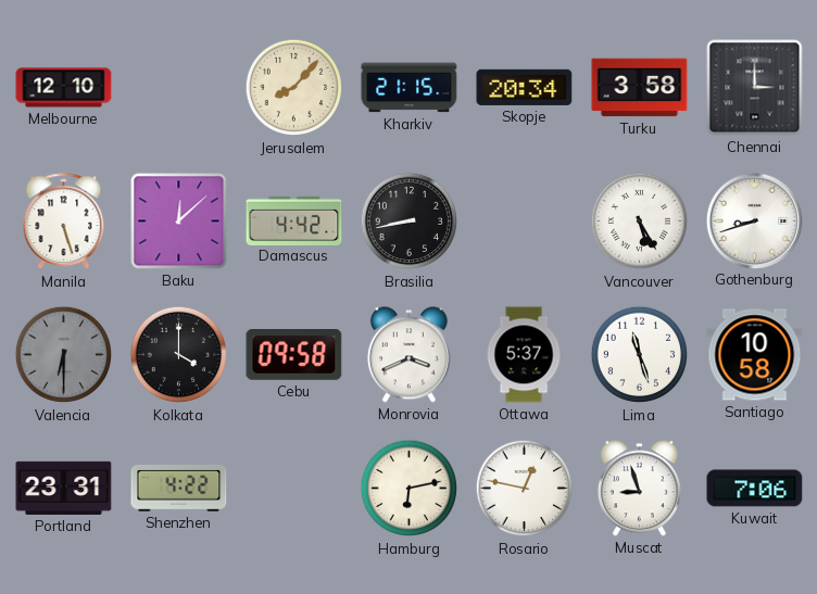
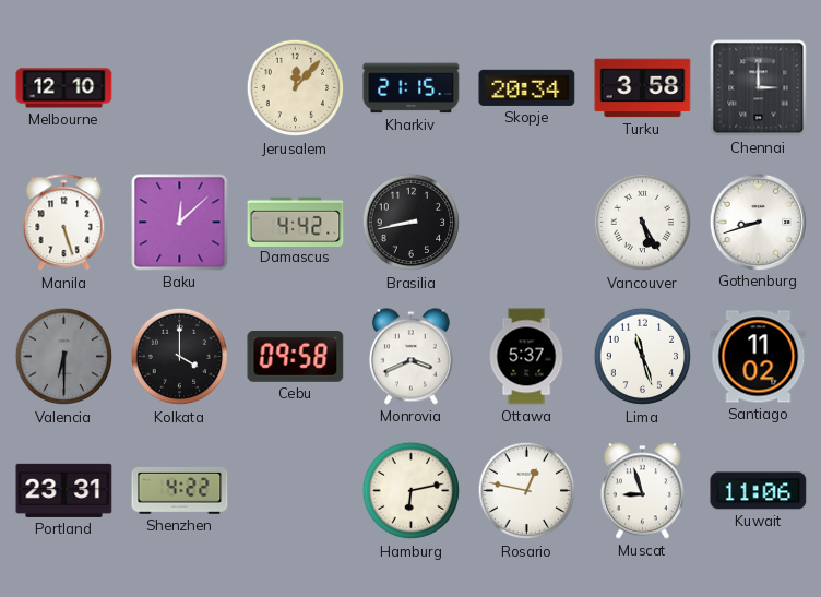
Jerusalem: 8:07 -> 12:07
Santiago: 10:58 -> 11:02
Kuwait: 7:06 -> 11:06
